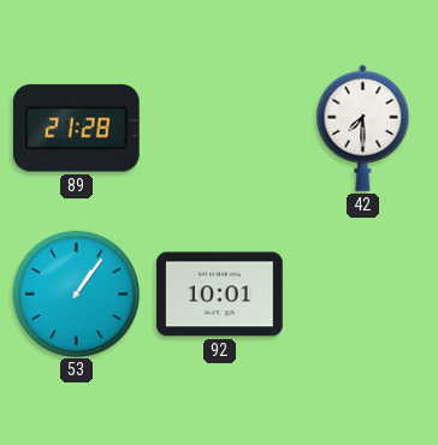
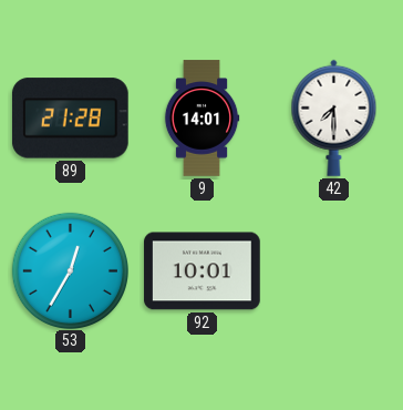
9: none -> 14:01
53: 1:06 -> 12:35
